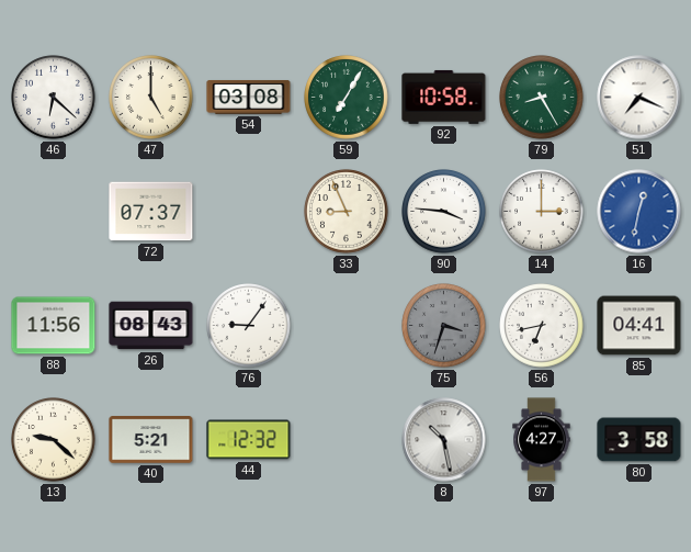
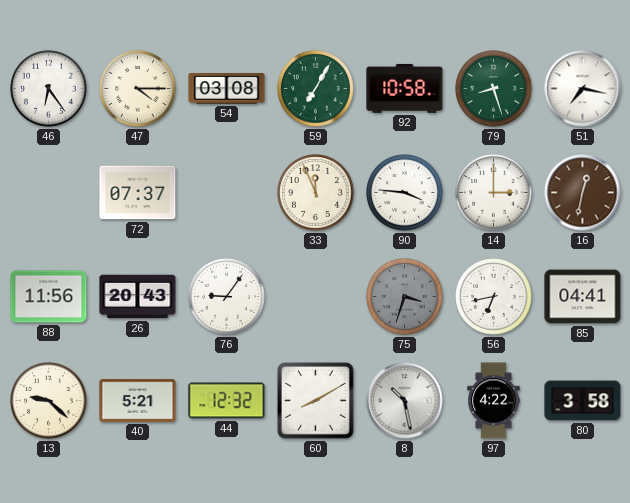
46: 6:22 -> 6:24
47: 5:00 -> 4:15
79: 8:25 -> 8:27
51: 7:19 -> 7:17
33: 8:56 -> 11:56
16 dial: blue -> brown
26: 08:43 -> 20:43
60: none -> 8:10
97: 4:27 -> 4:22
